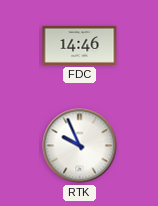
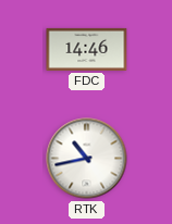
RTK: 9:56 -> 10:43
